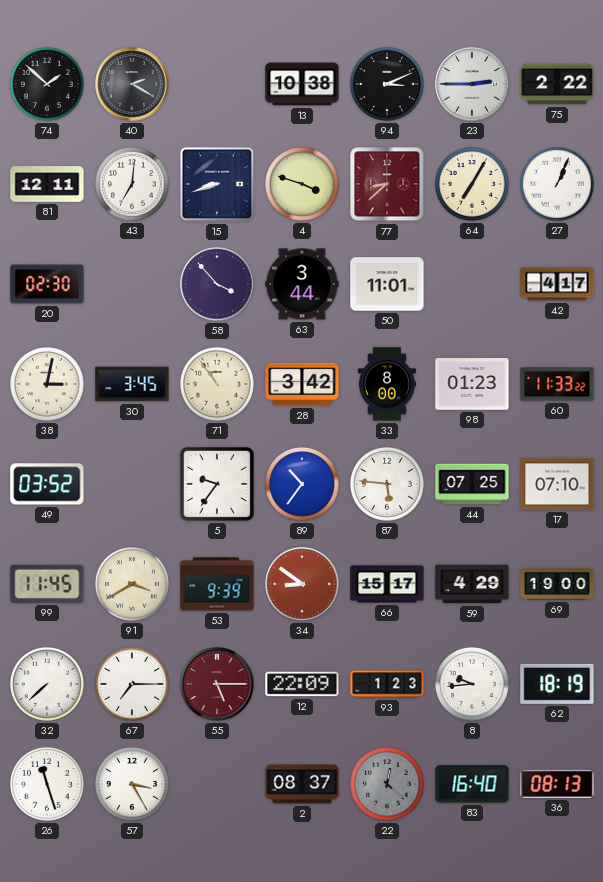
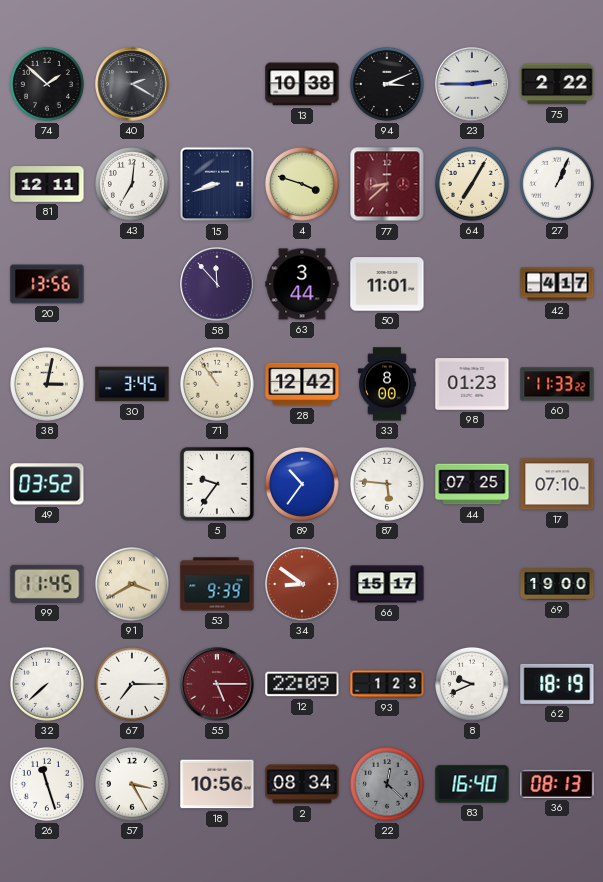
20: 02:30 -> 13:56
58: 3:53 -> 11:53
28: 3:42 -> 12:42
59: 4:29 -> none
8: 9:44 -> 9:41
18: none -> 10:56
2: 08:37 -> 08:34
